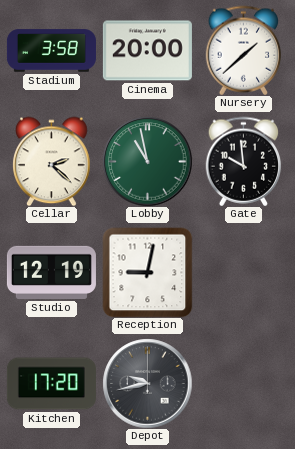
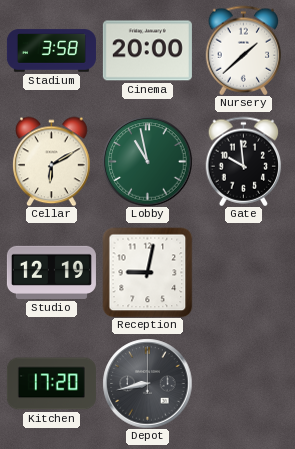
Cellar: 2:22 -> 6:10
Depot: 9:43 -> 8:43
